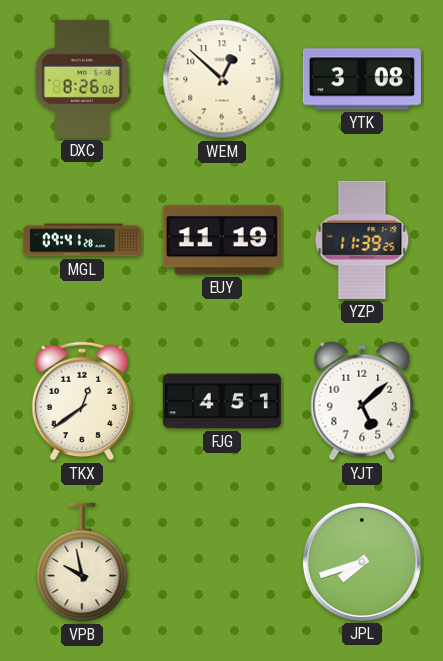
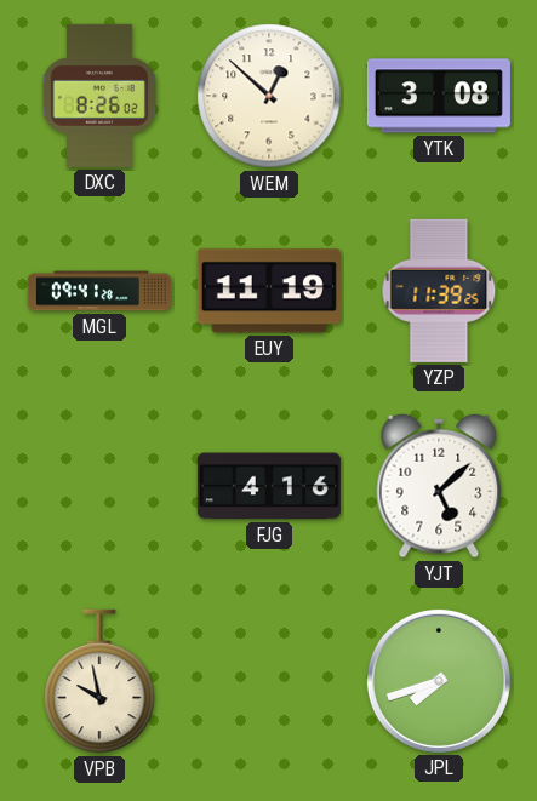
TKX: 12:39 -> none
FJG: 4:51 -> 4:16
